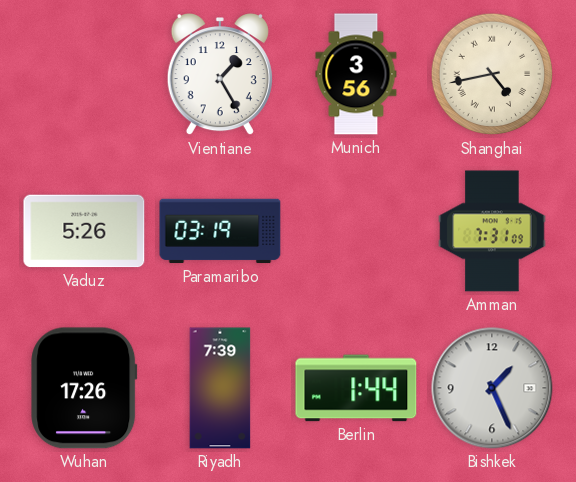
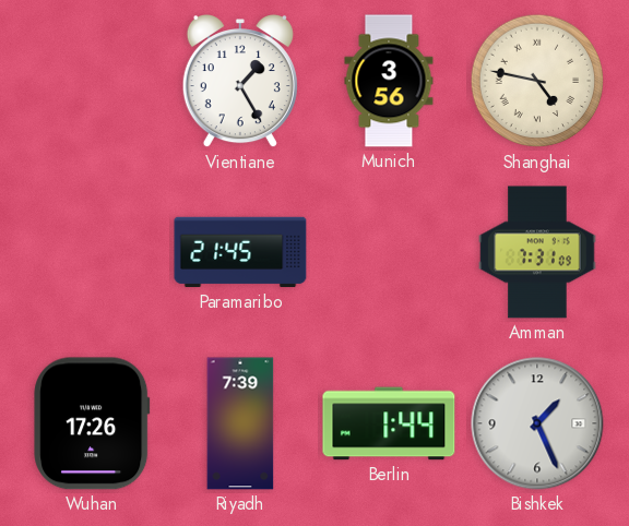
Shanghai: 4:43 -> 4:47
Vaduz: 5:26 -> none
Paramaribo: 03:19 -> 21:45
